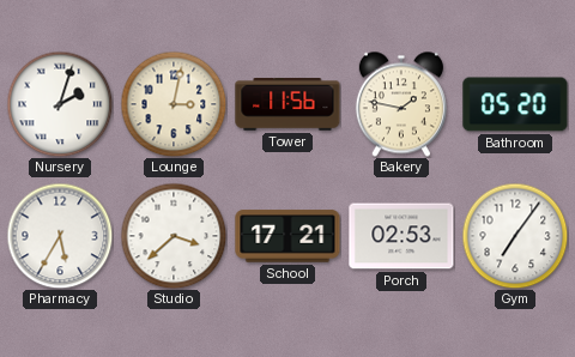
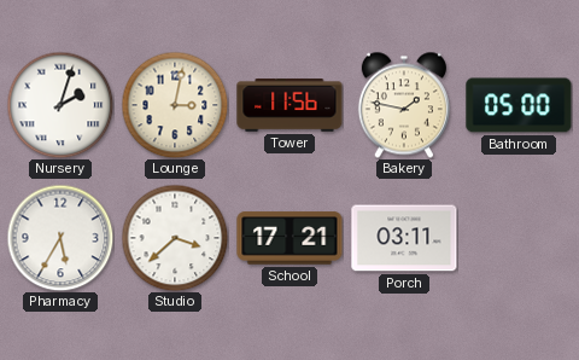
Bathroom: 05:20 -> 05:00
Porch: 02:53 -> 03:11
Gym: 7:06 -> none
